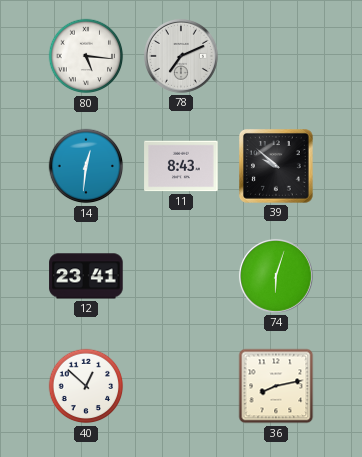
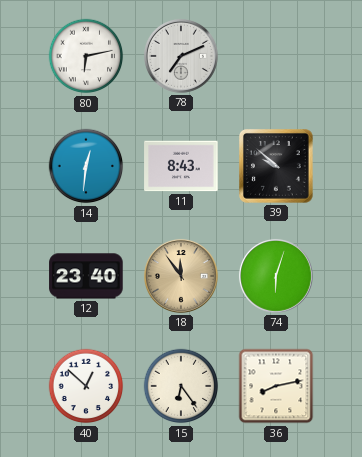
80: 5:16 -> 6:13
12: 23:41 -> 23:40
18: none -> 11:54
15: none -> 6:24
